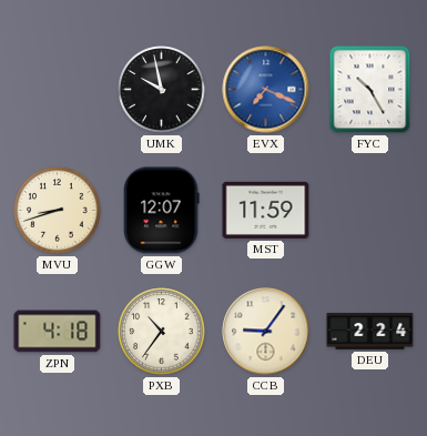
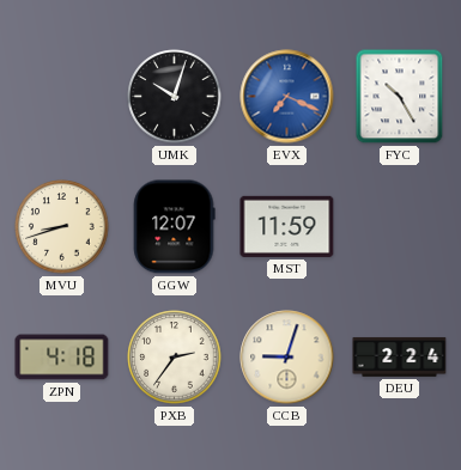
UMK: 9:58 -> 10:03
PXB: 10:36 -> 2:36
CCB: 9:06 -> 9:03
